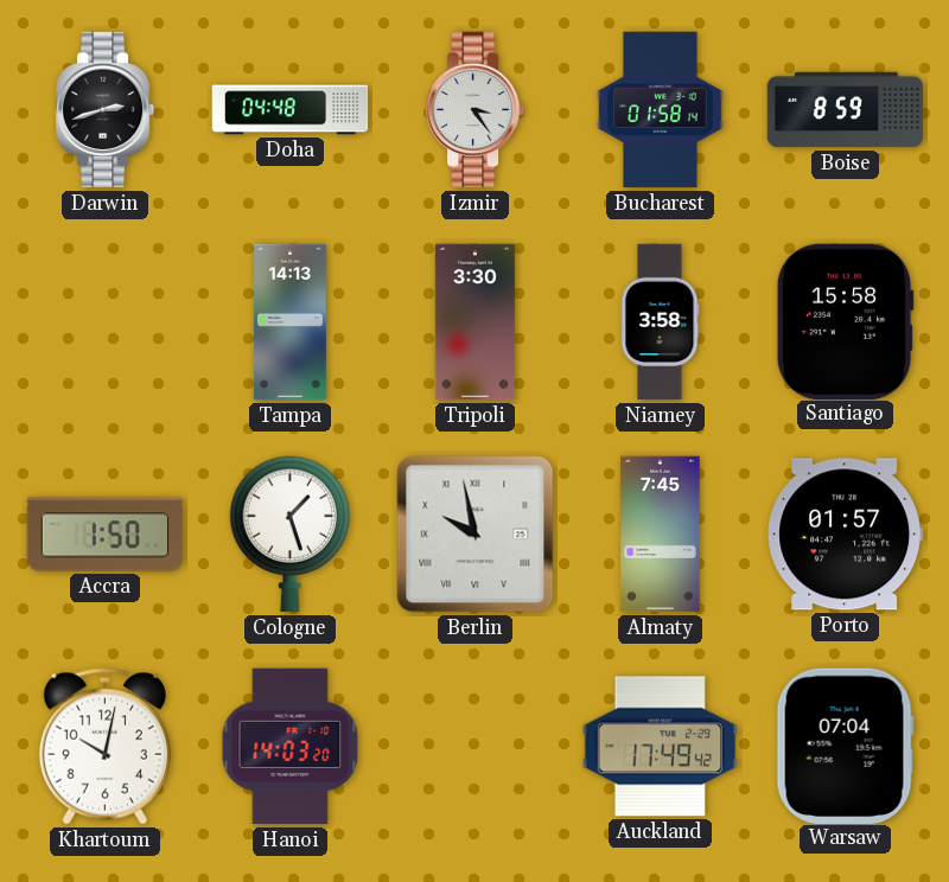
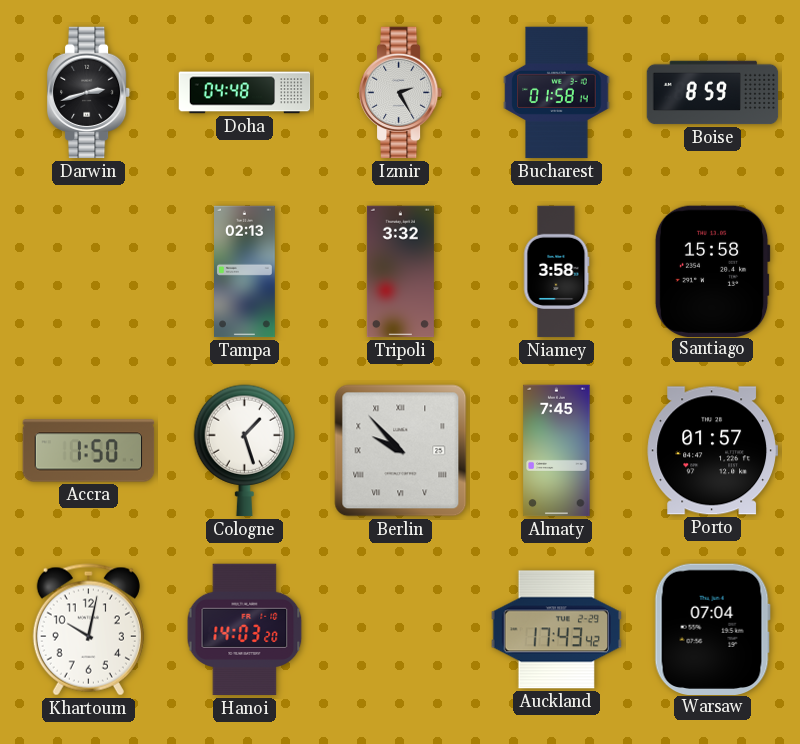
Izmir: 3:24 -> 2:25
Tampa: 14:13 -> 02:13
Tripoli: 3:30 -> 3:32
Berlin: 9:58 -> 9:53
Auckland: 17:49 -> 17:43
